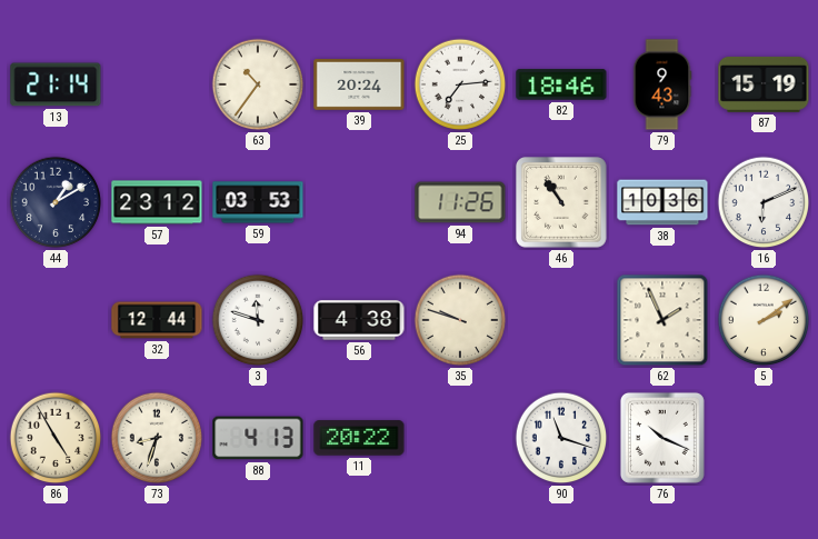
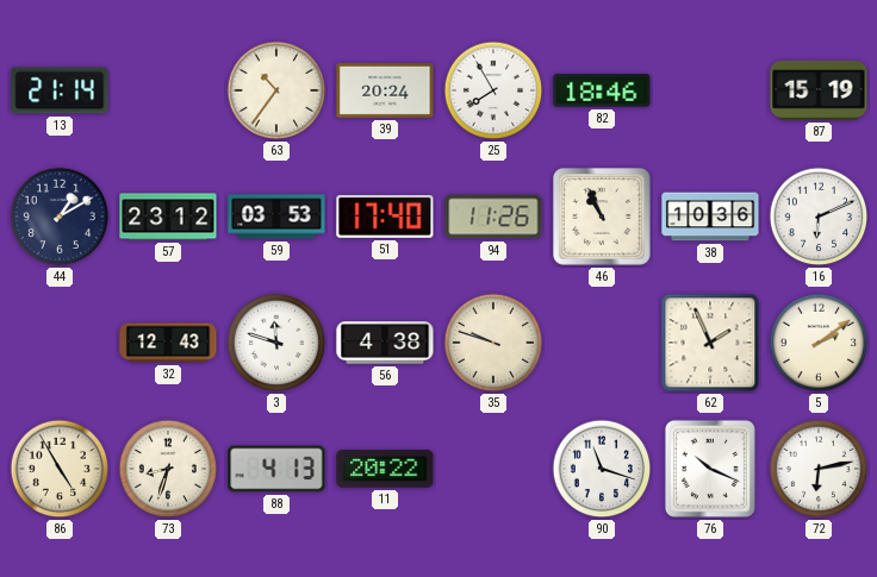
25: 7:14 -> 7:55
79: 9:43 -> none
51: none -> 17:40
46: 10:54 -> 10:56
32: 12:44 -> 12:43
72: none -> 6:13
